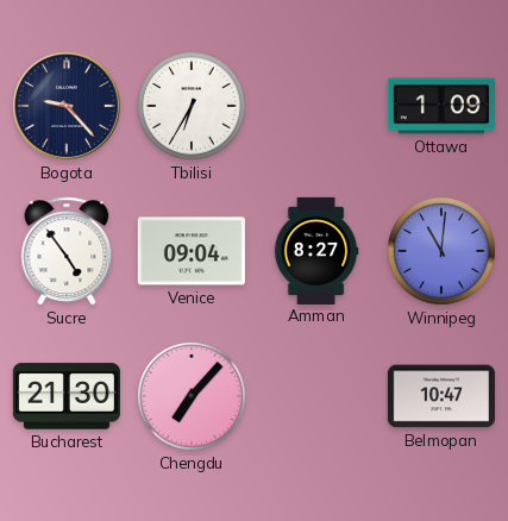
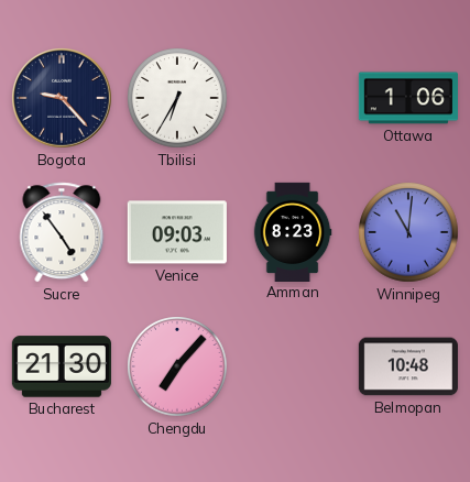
Ottawa: 1:09 -> 1:06
Venice: 09:04 -> 09:03
Amman: 8:27 -> 8:23
Belmopan: 10:47 -> 10:48
